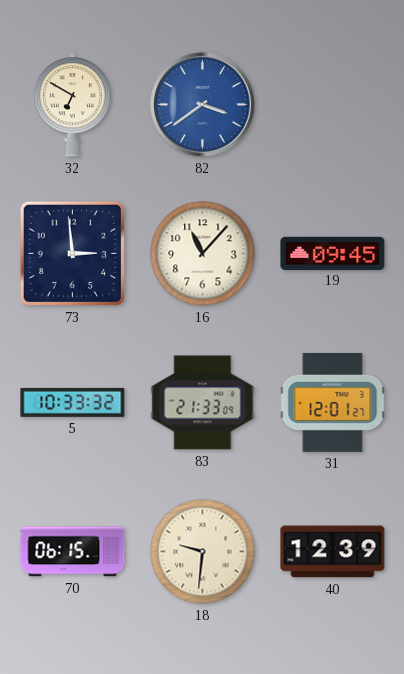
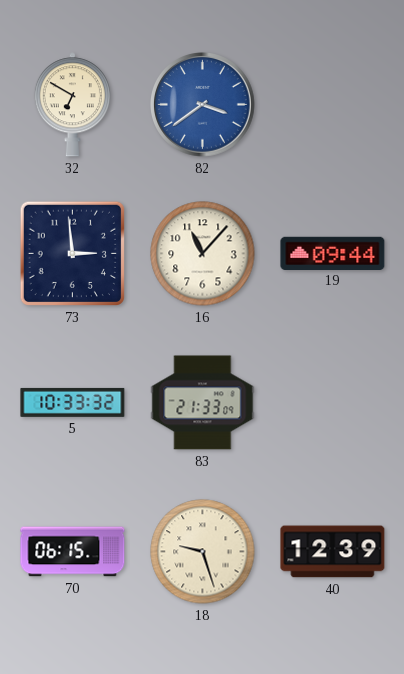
19: 09:45 -> 09:44
31: 12:01 -> none
18: 9:31 -> 9:27
